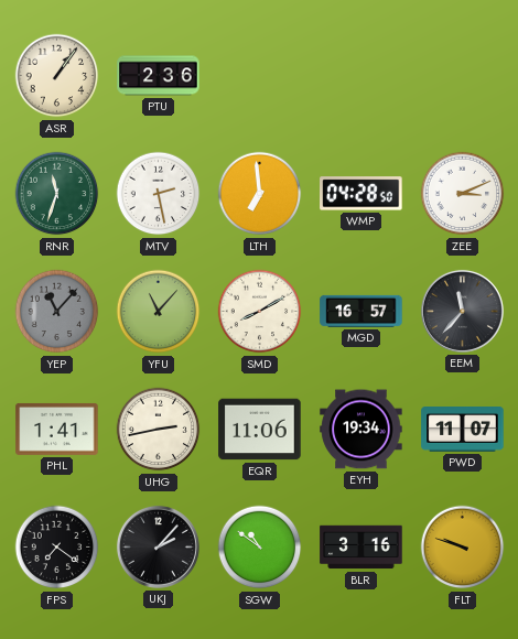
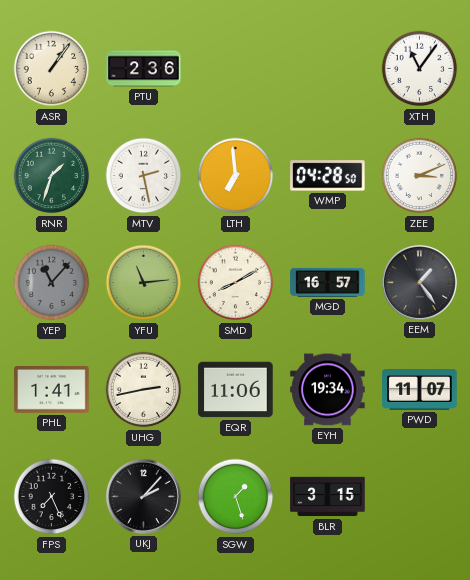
XTH: none -> 11:06
RNR: 11:33 -> 1:33
YFU: 11:07 -> 11:14
EEM: 11:37 -> 1:24
FPS: 7:21 -> 7:26
SGW: 10:51 -> 1:27
BLR: 3:16 -> 3:15
FLT: 9:48 -> none
